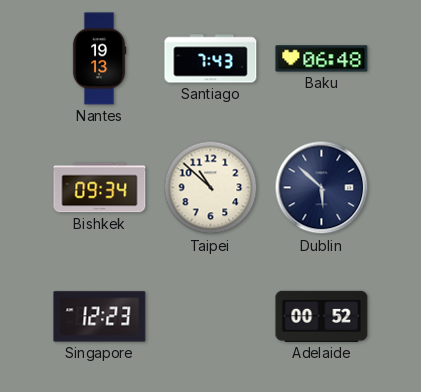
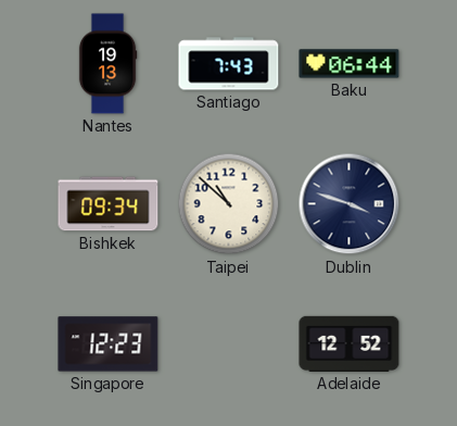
Baku: 06:48 -> 06:44
Dublin: 5:52 -> 3:48
Adelaide: 00:52 -> 12:52
